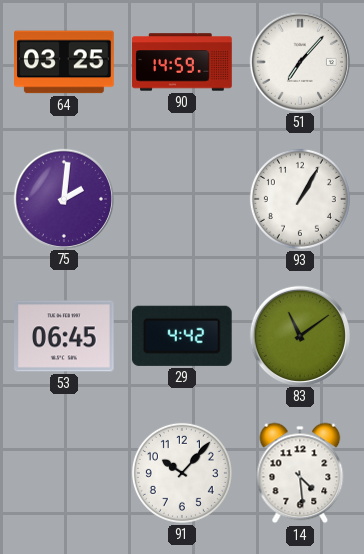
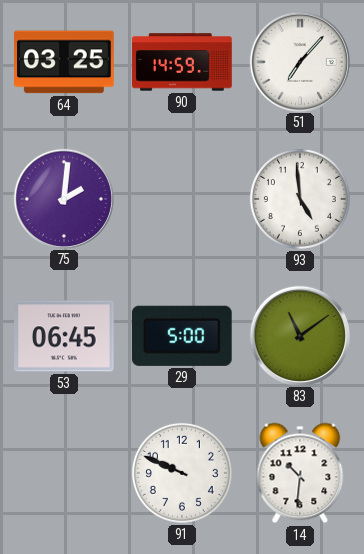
93: 1:05 -> 4:59
29: 4:42 -> 5:00
91: 10:07 -> 9:49
14: 4:29 -> 10:31
